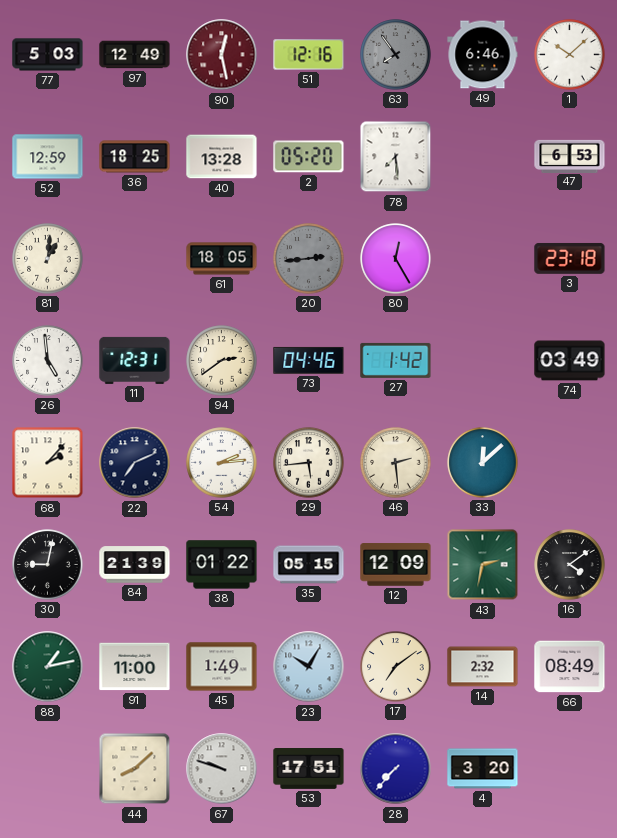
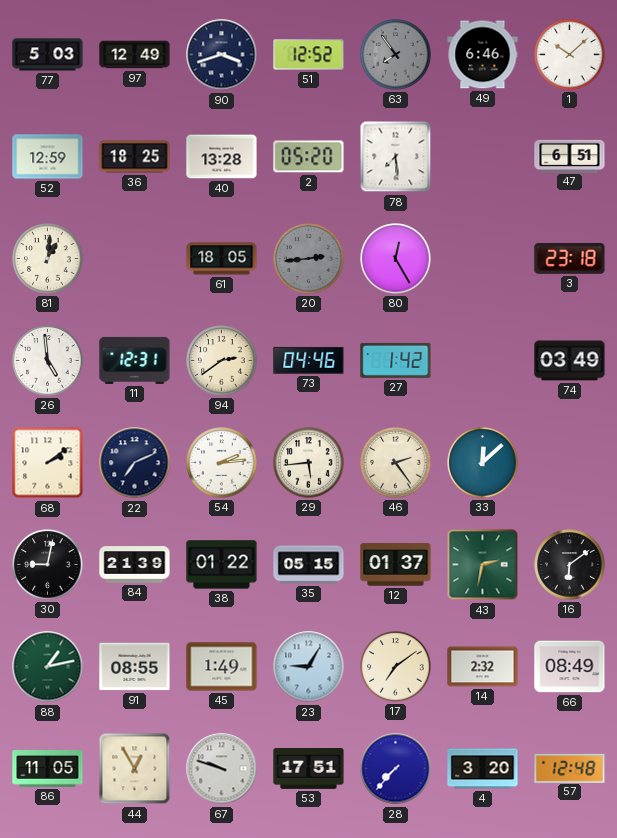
90: 12:28 -> 3:42
90 dial: burgundy -> navy
51: 12:16 -> 12:52
47: 6:53 -> 6:51
68: 2:07 -> 2:09
46: 2:29 -> 2:24
12: 12:09 -> 01:37
16: 4:09 -> 6:09
91: 11:00 -> 08:55
23: 10:05 -> 9:05
86: none -> 11:05
44: 8:08 -> 12:55
57: none -> 12:48
